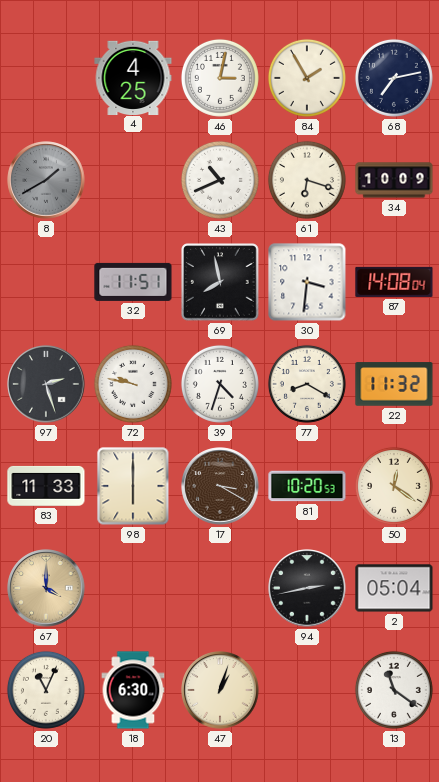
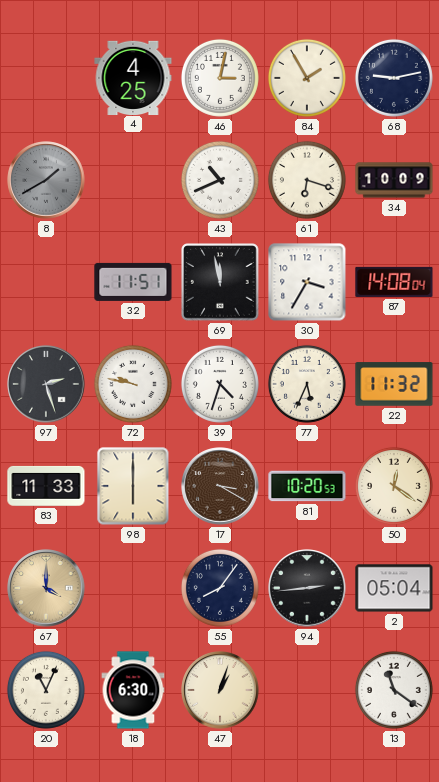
68: 7:13 -> 9:13
69: 7:58 -> 11:58
30: 3:31 -> 3:35
77: 8:20 -> 5:34
55: none -> 8:06
94: 2:43 -> 2:44
